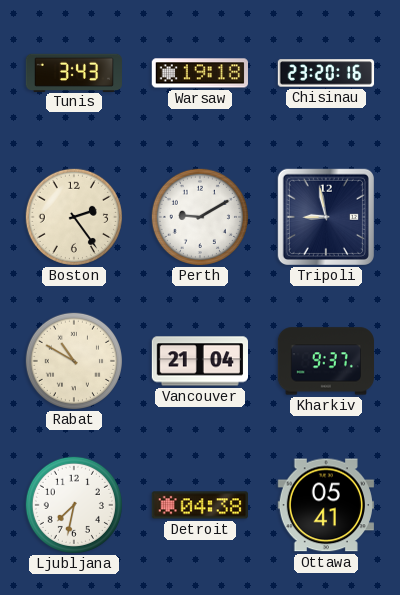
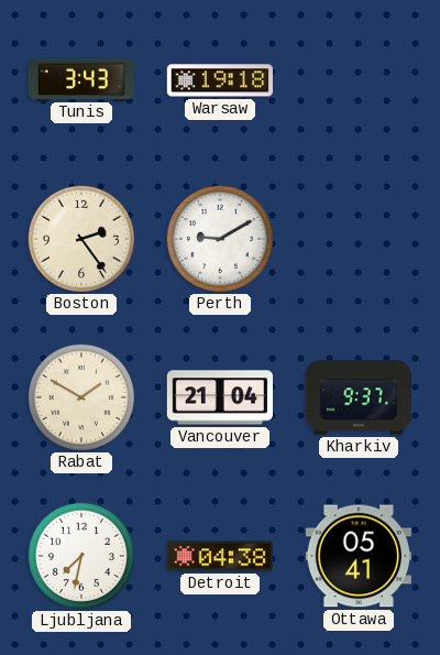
Chisinau: 23:20 -> none
Tripoli: 8:58 -> none
Rabat: 10:50 -> 1:50
